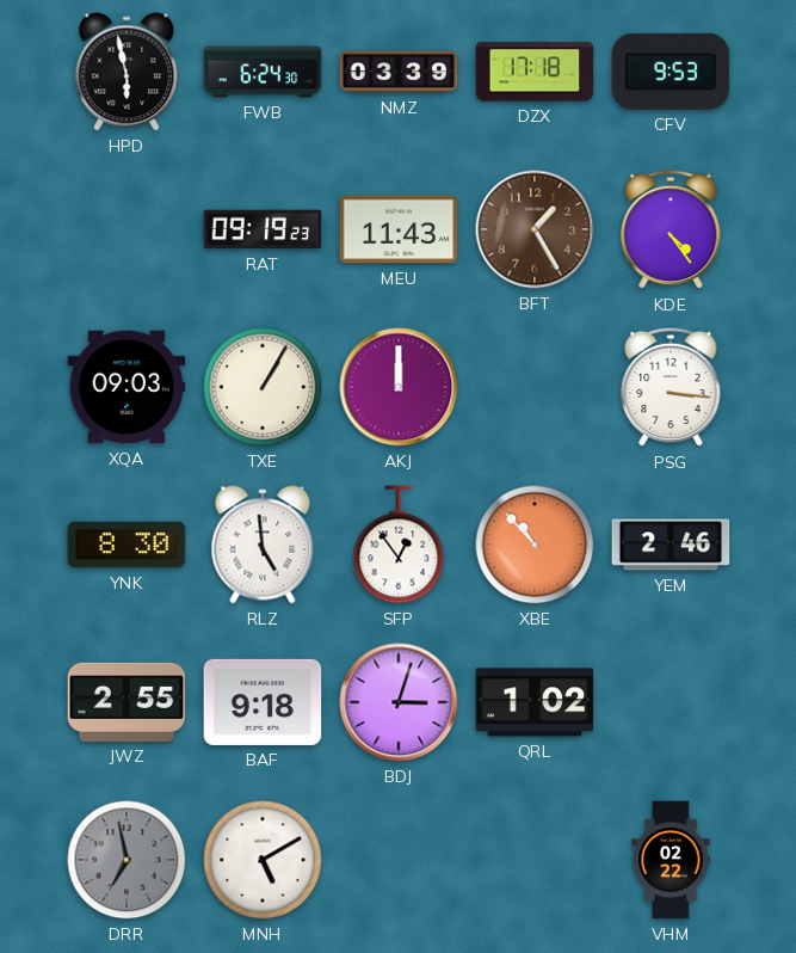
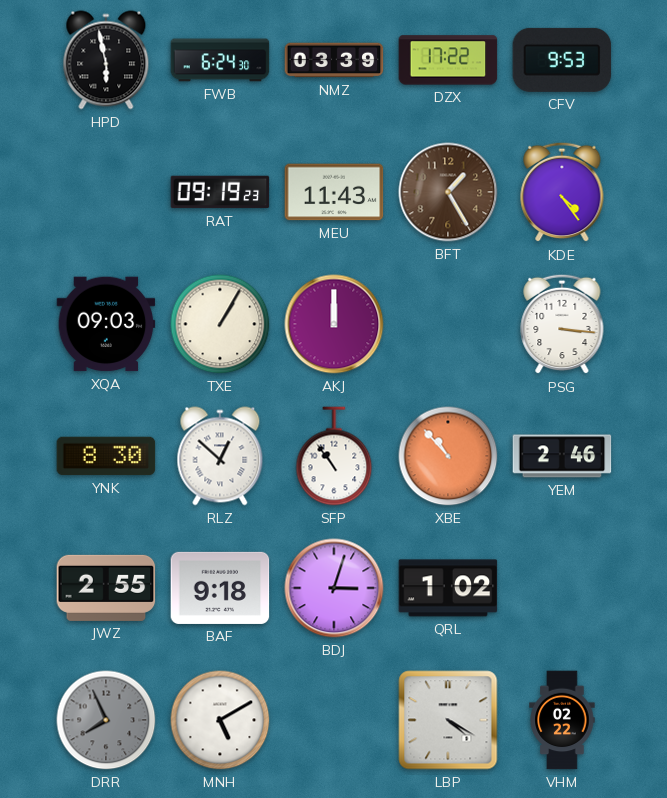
DZX: 17:18 -> 17:22
RLZ: 4:59 -> 12:52
SFP: 12:54 -> 10:54
DRR: 6:58 -> 7:56
LBP: none -> 4:20
